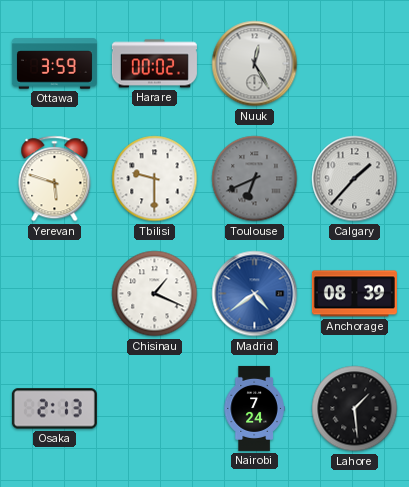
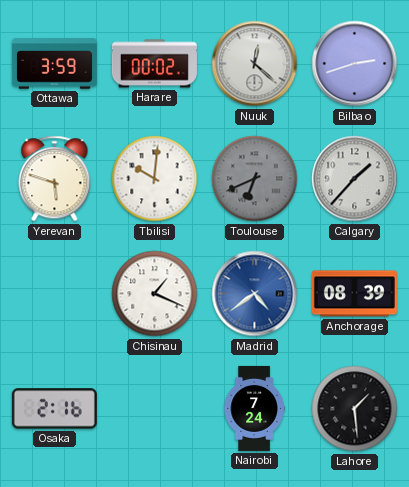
Nuuk: 12:25 -> 12:22
Bilbao: none -> 2:42
Tbilisi: 9:30 -> 10:01
Osaka: 2:13 -> 2:16
